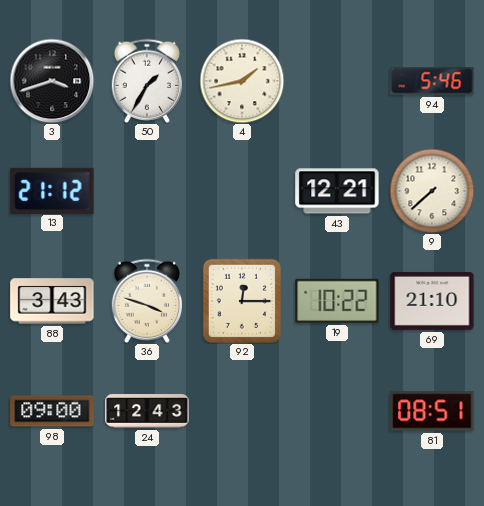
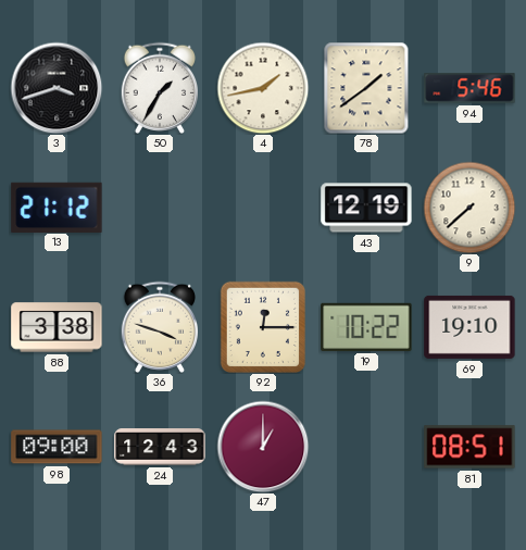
78: none -> 1:39
43: 12:21 -> 12:19
88: 3:43 -> 3:38
69: 21:10 -> 19:10
47: none -> 1:00
